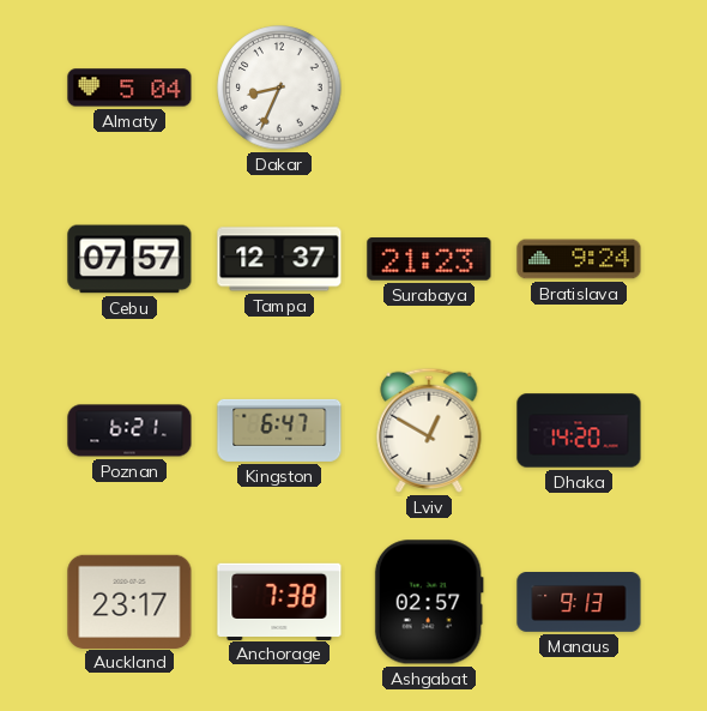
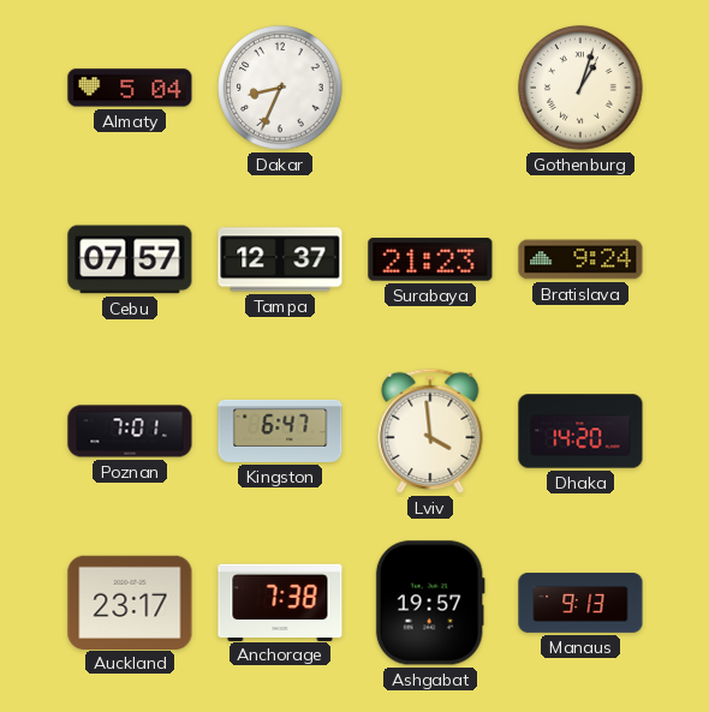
Gothenburg: none -> 1:03
Poznan: 6:21 -> 7:01
Lviv: 12:50 -> 3:59
Ashgabat: 02:57 -> 19:57
